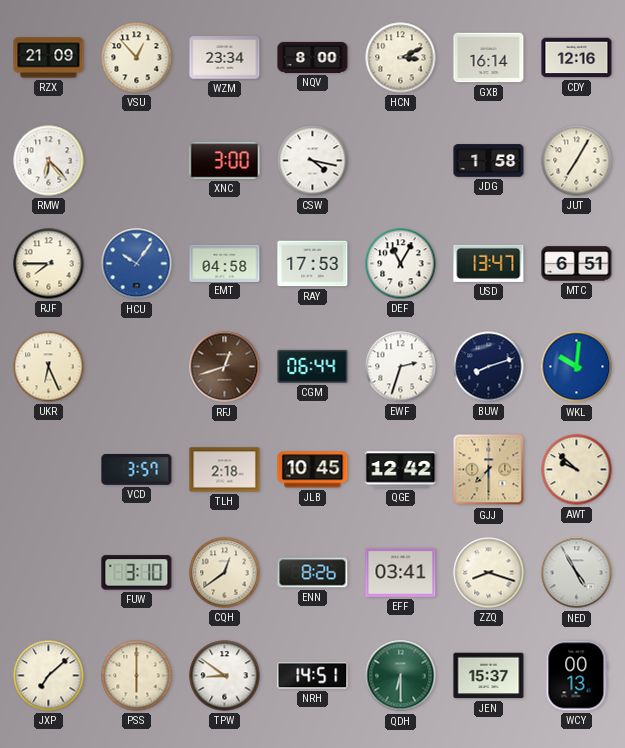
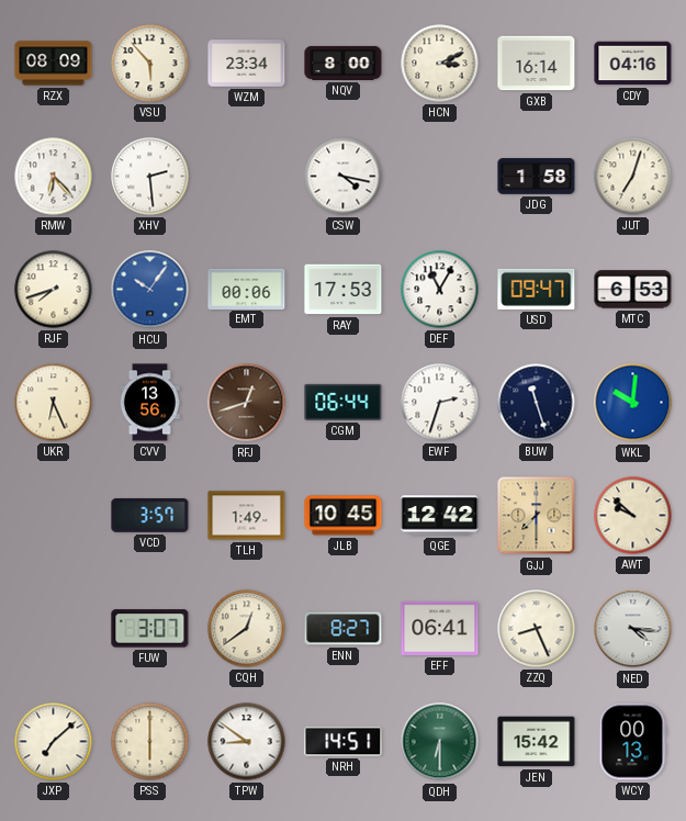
RZX: 21:09 -> 08:09
VSU: 12:53 -> 5:53
CDY: 12:16 -> 04:16
XHV: none -> 2:29
XNC: 3:00 -> none
JUT: 7:05 -> 7:03
RJF: 7:45 -> 7:42
EMT: 04:58 -> 00:06
USD: 13:47 -> 09:47
MTC: 6:51 -> 6:53
CVV: none -> 13:56
BUW: 8:12 -> 11:27
TLH: 2:18 -> 1:49
FUW: 3:10 -> 3:07
ENN: 8:26 -> 8:27
EFF: 03:41 -> 06:41
ZZQ: 8:18 -> 8:26
NED: 4:55 -> 4:16
JEN: 15:37 -> 15:42
